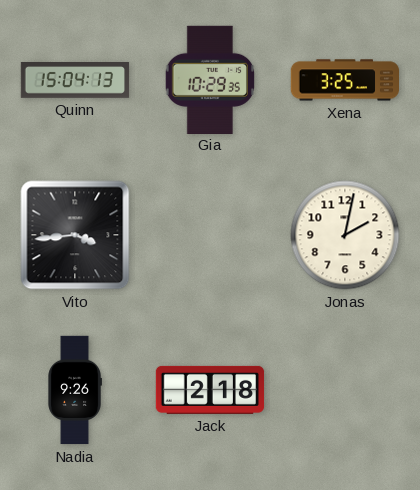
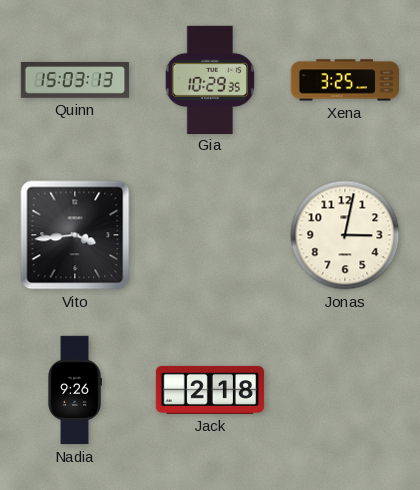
Quinn: 15:04 -> 15:03
Jonas: 2:02 -> 3:02
